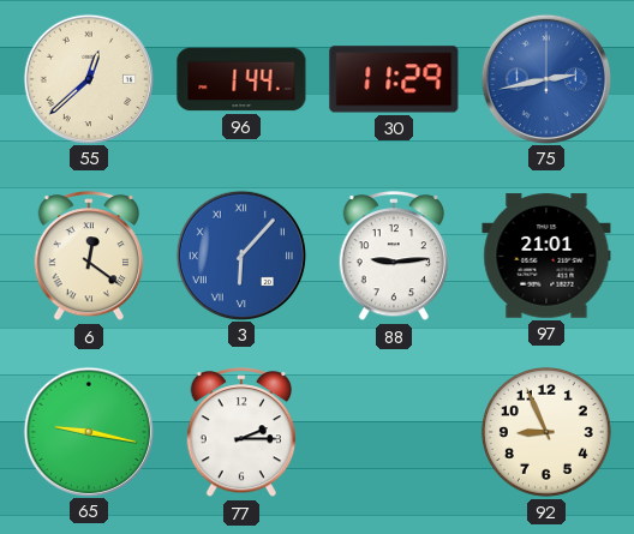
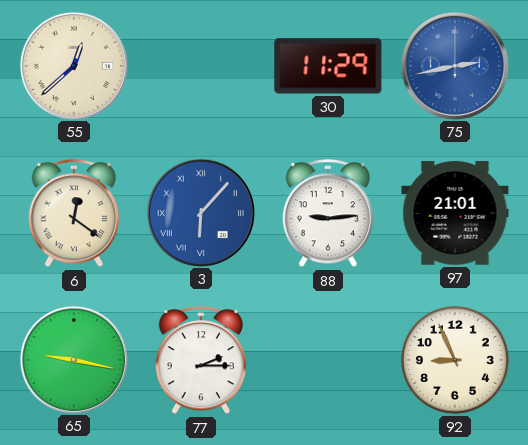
96: 1:44 -> none
